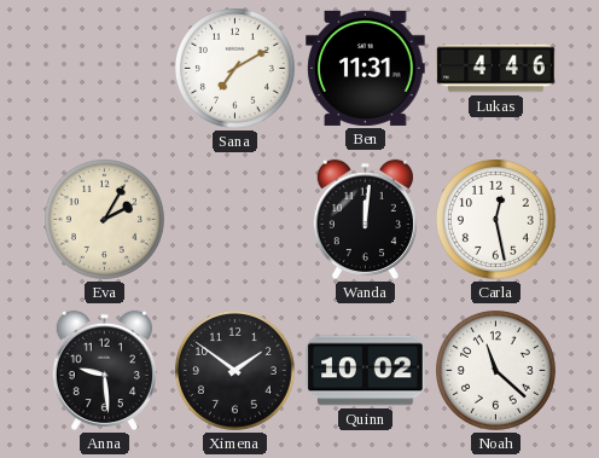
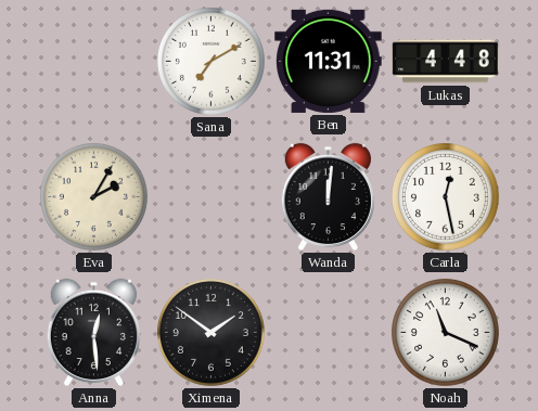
Lukas: 4:46 -> 4:48
Anna: 9:29 -> 12:29
Quinn: 10:02 -> none
Noah: 11:22 -> 11:19
